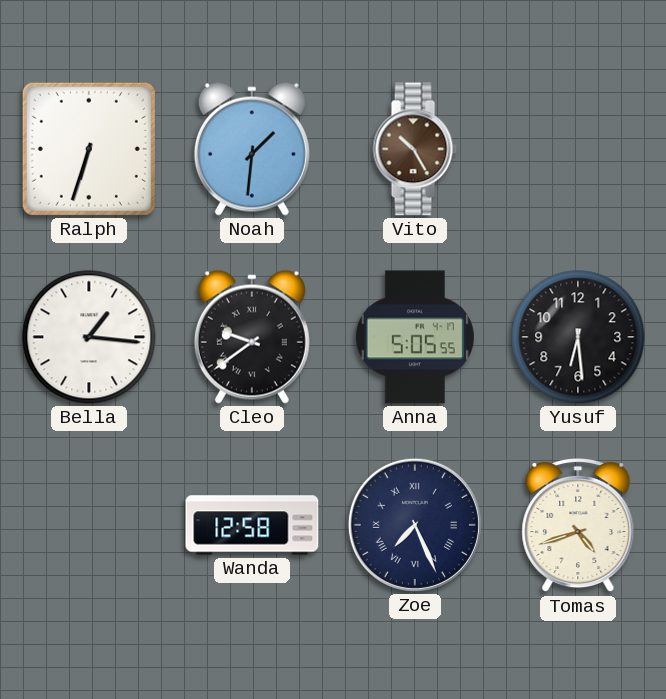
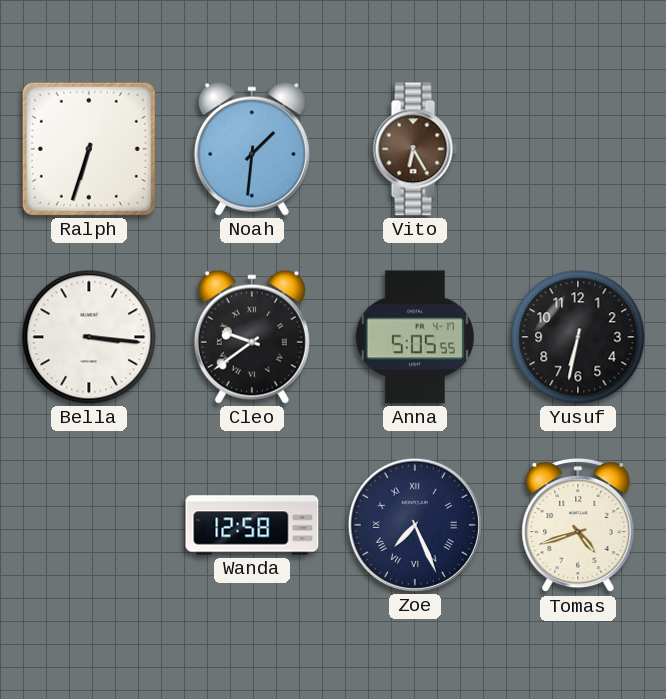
Vito: 10:25 -> 6:25
Bella: 1:16 -> 3:16
Yusuf: 6:29 -> 6:32
